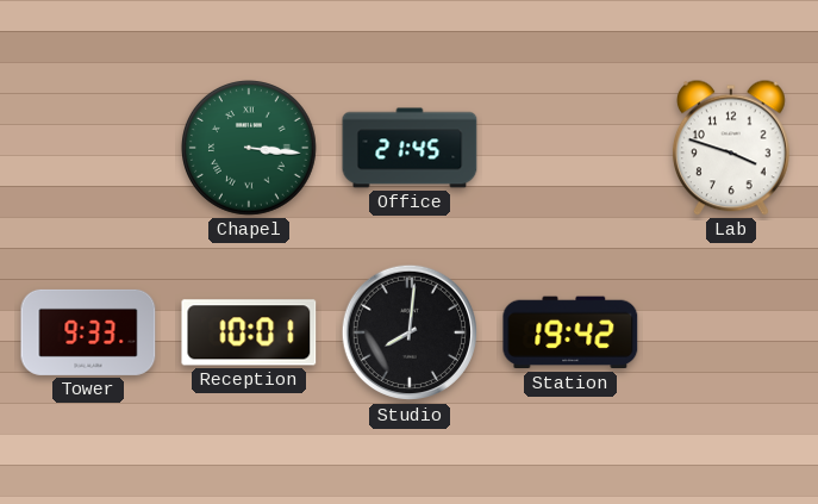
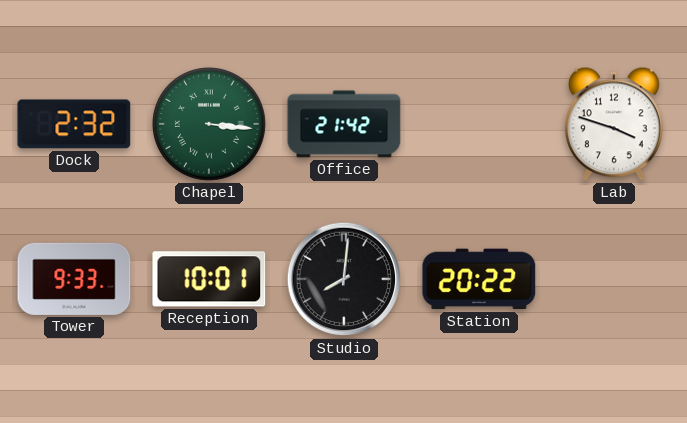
Dock: none -> 2:32
Office: 21:45 -> 21:42
Station: 19:42 -> 20:22
